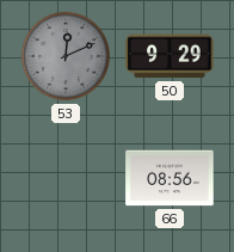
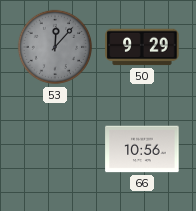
53: 12:11 -> 12:07
66: 08:56 -> 10:56
